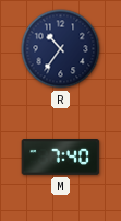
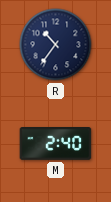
M: 7:40 -> 2:40
